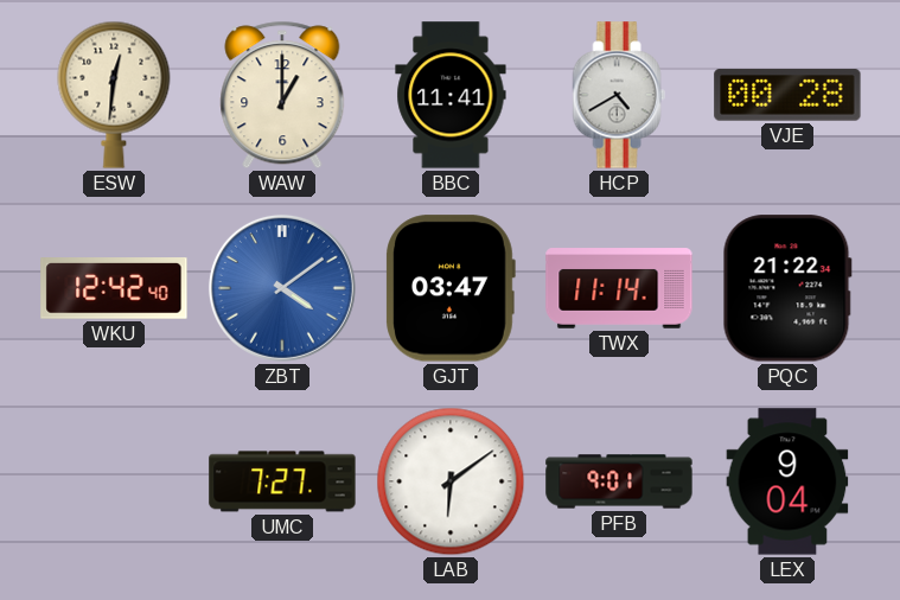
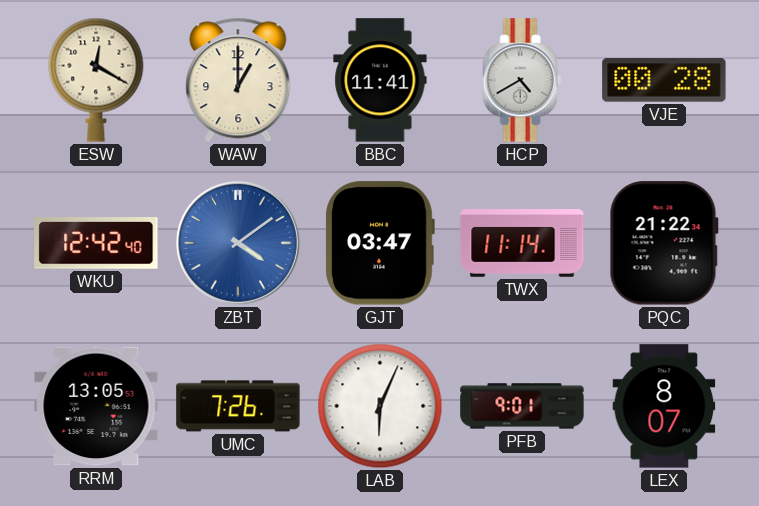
ESW: 12:31 -> 12:20
RRM: none -> 13:05
UMC: 7:27 -> 7:26
LAB: 6:09 -> 6:04
LEX: 9:04 -> 8:07
